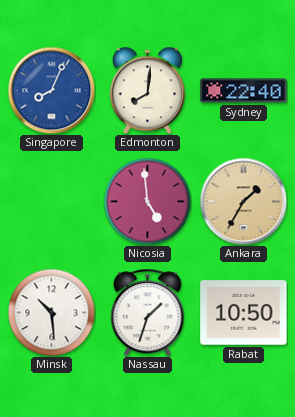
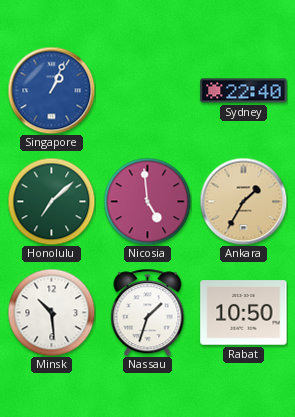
Singapore: 8:04 -> 1:04
Edmonton: 8:01 -> none
Honolulu: none -> 7:08
